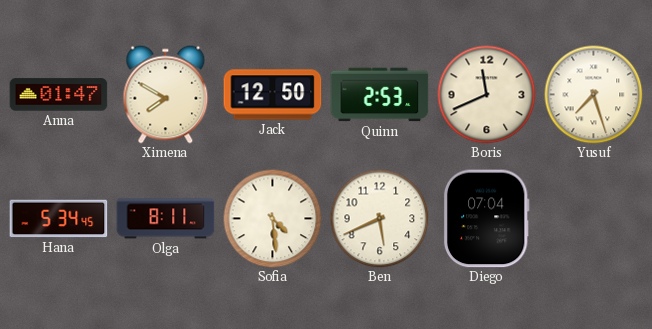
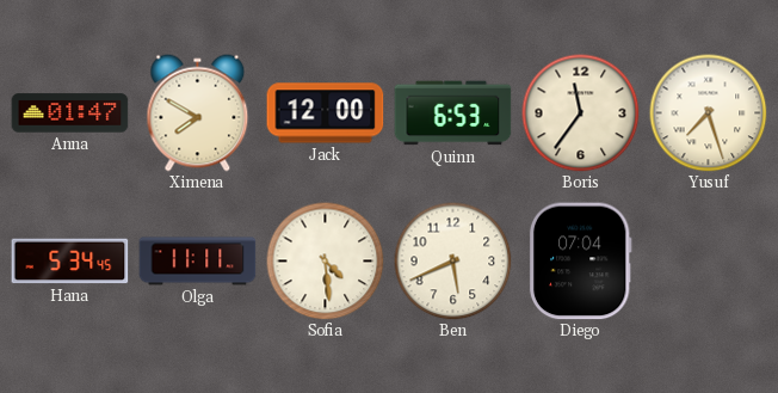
Jack: 12:50 -> 12:00
Quinn: 2:53 -> 6:53
Boris: 11:41 -> 11:36
Olga: 8:11 -> 11:11
